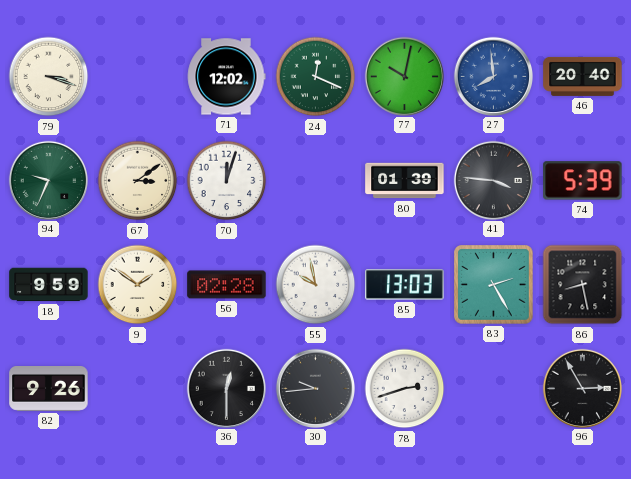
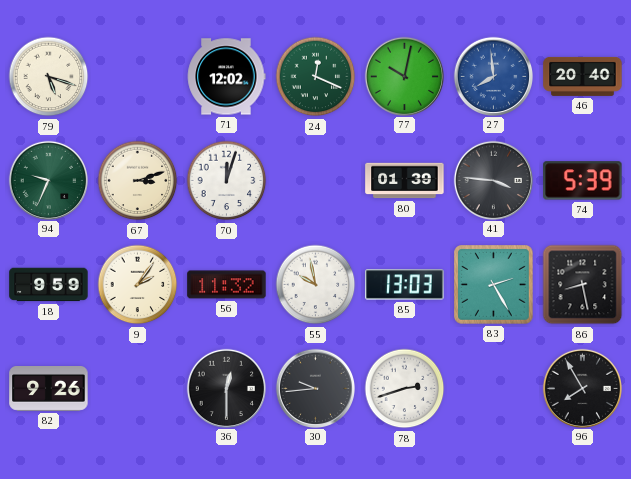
79: 3:18 -> 5:18
67: 3:09 -> 3:12
9: 1:51 -> 2:06
56: 02:28 -> 11:32
96: 2:55 -> 7:55
